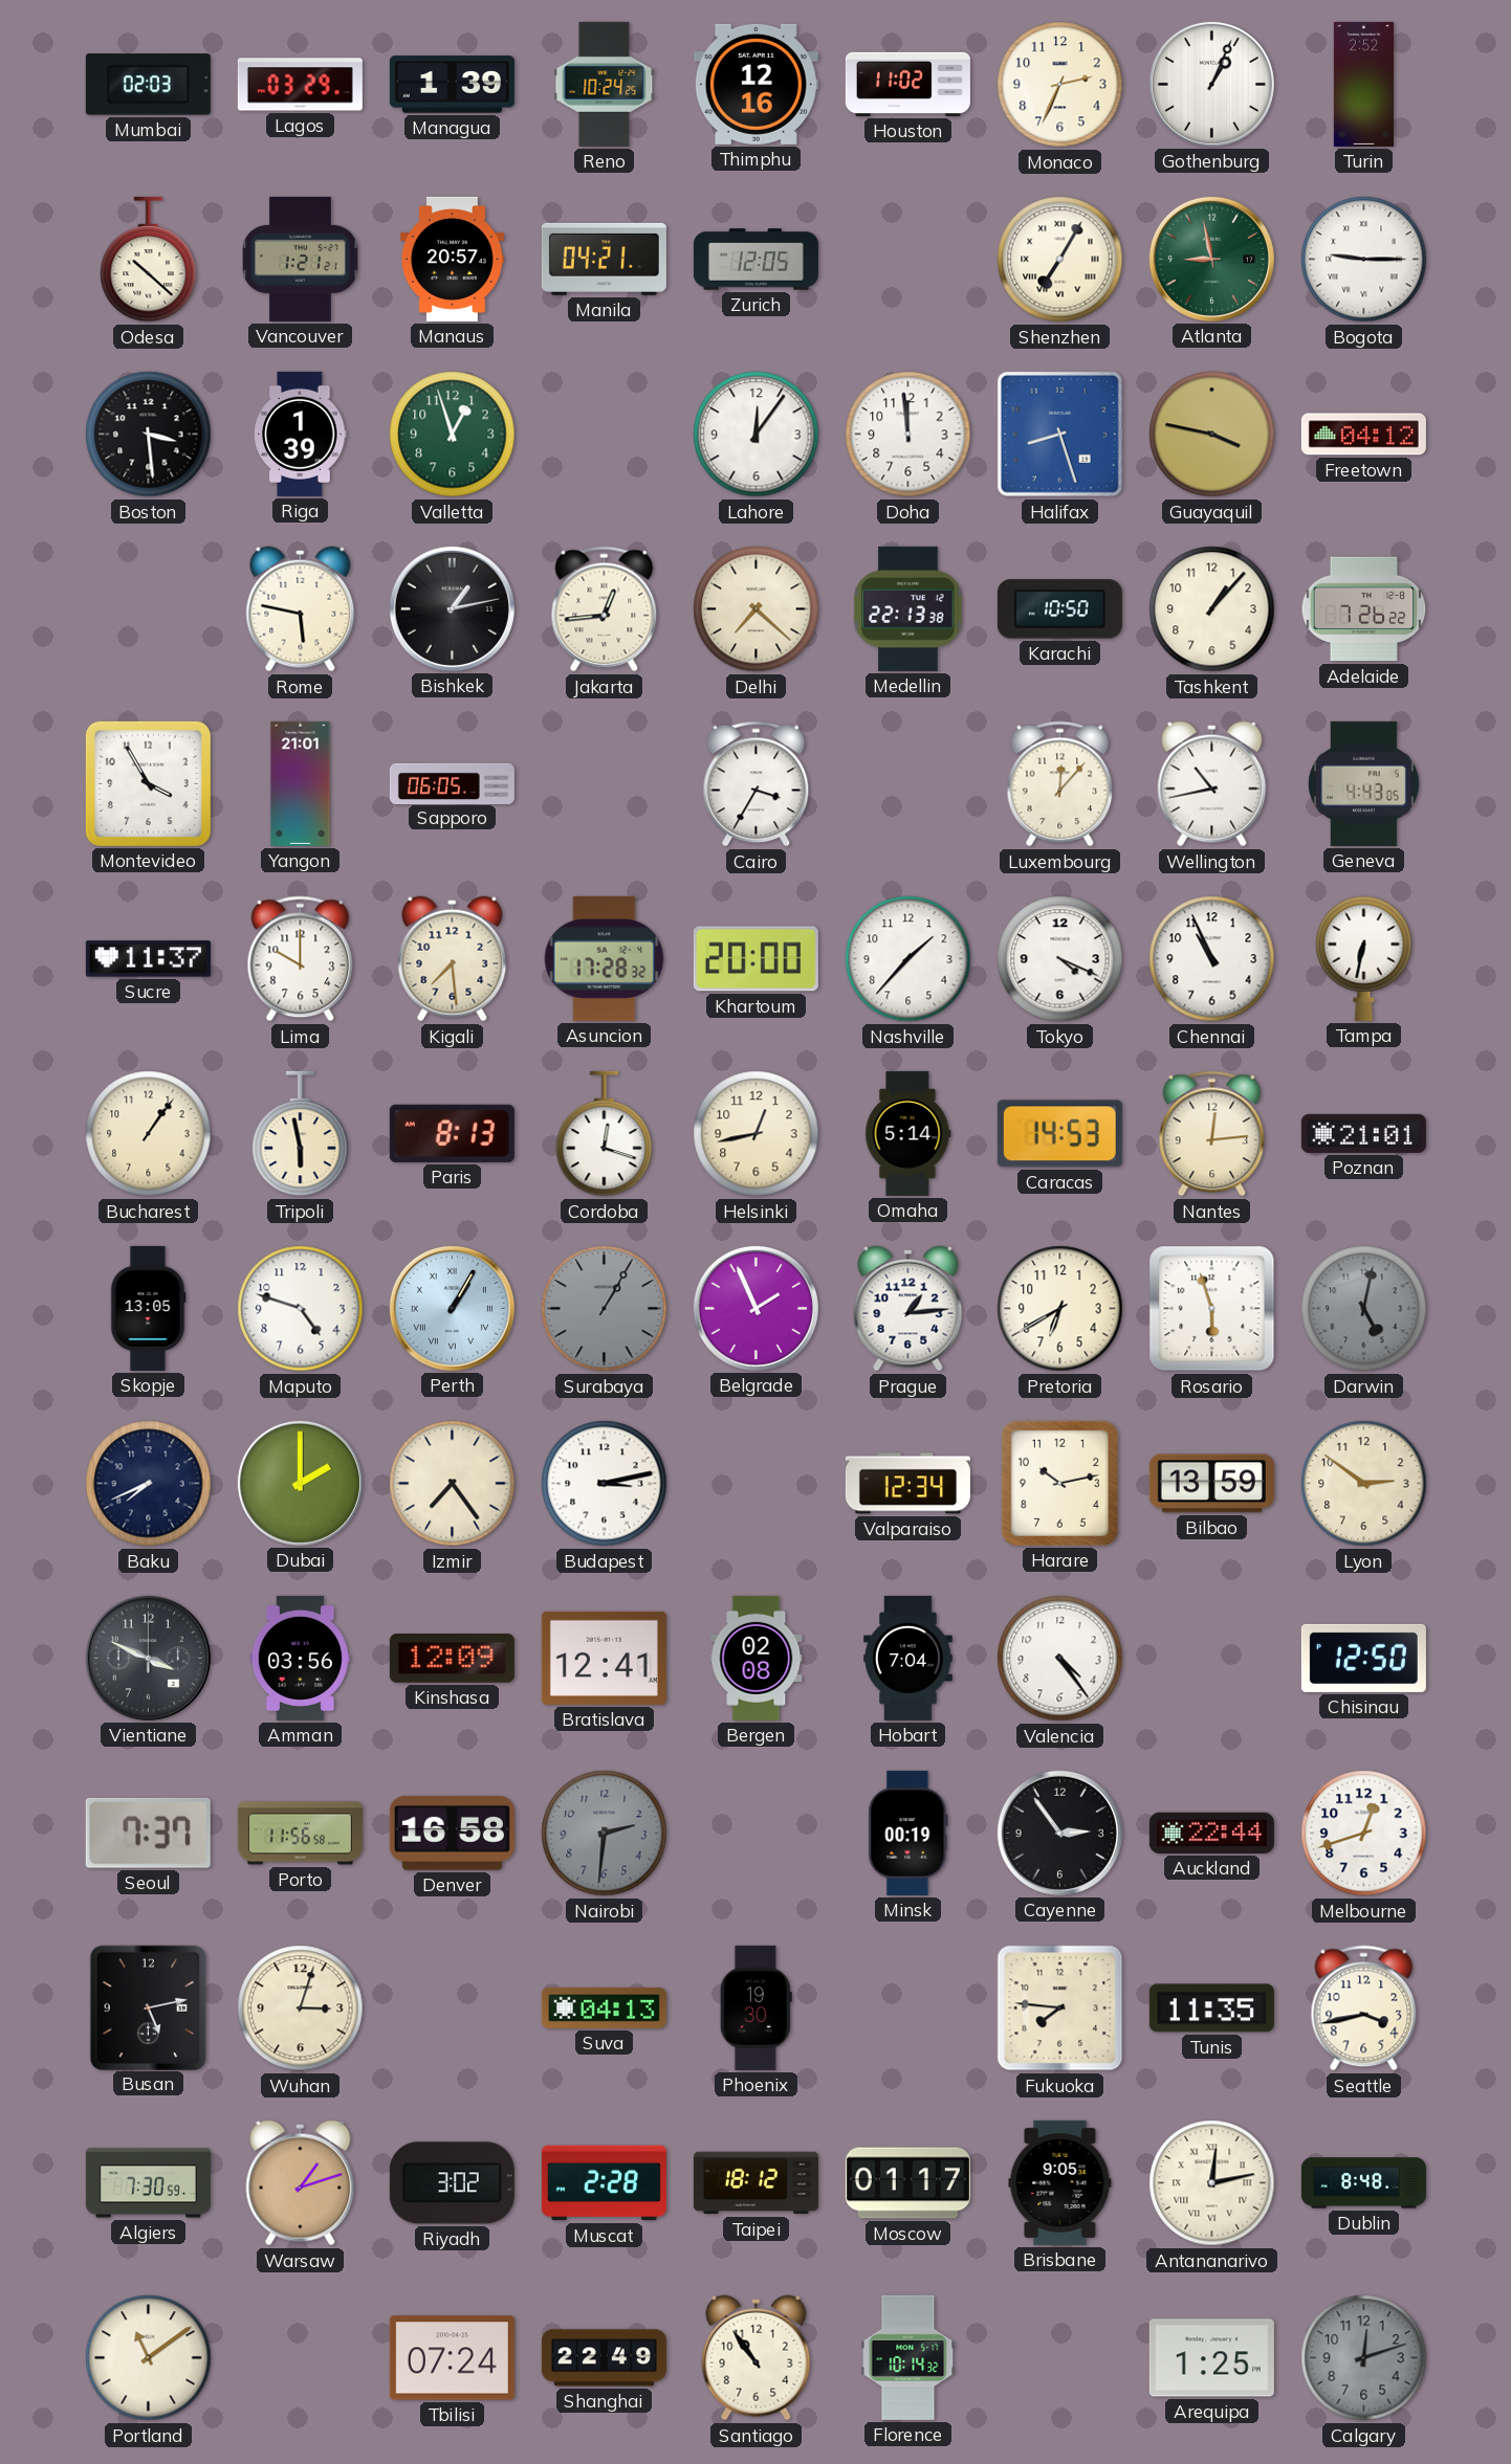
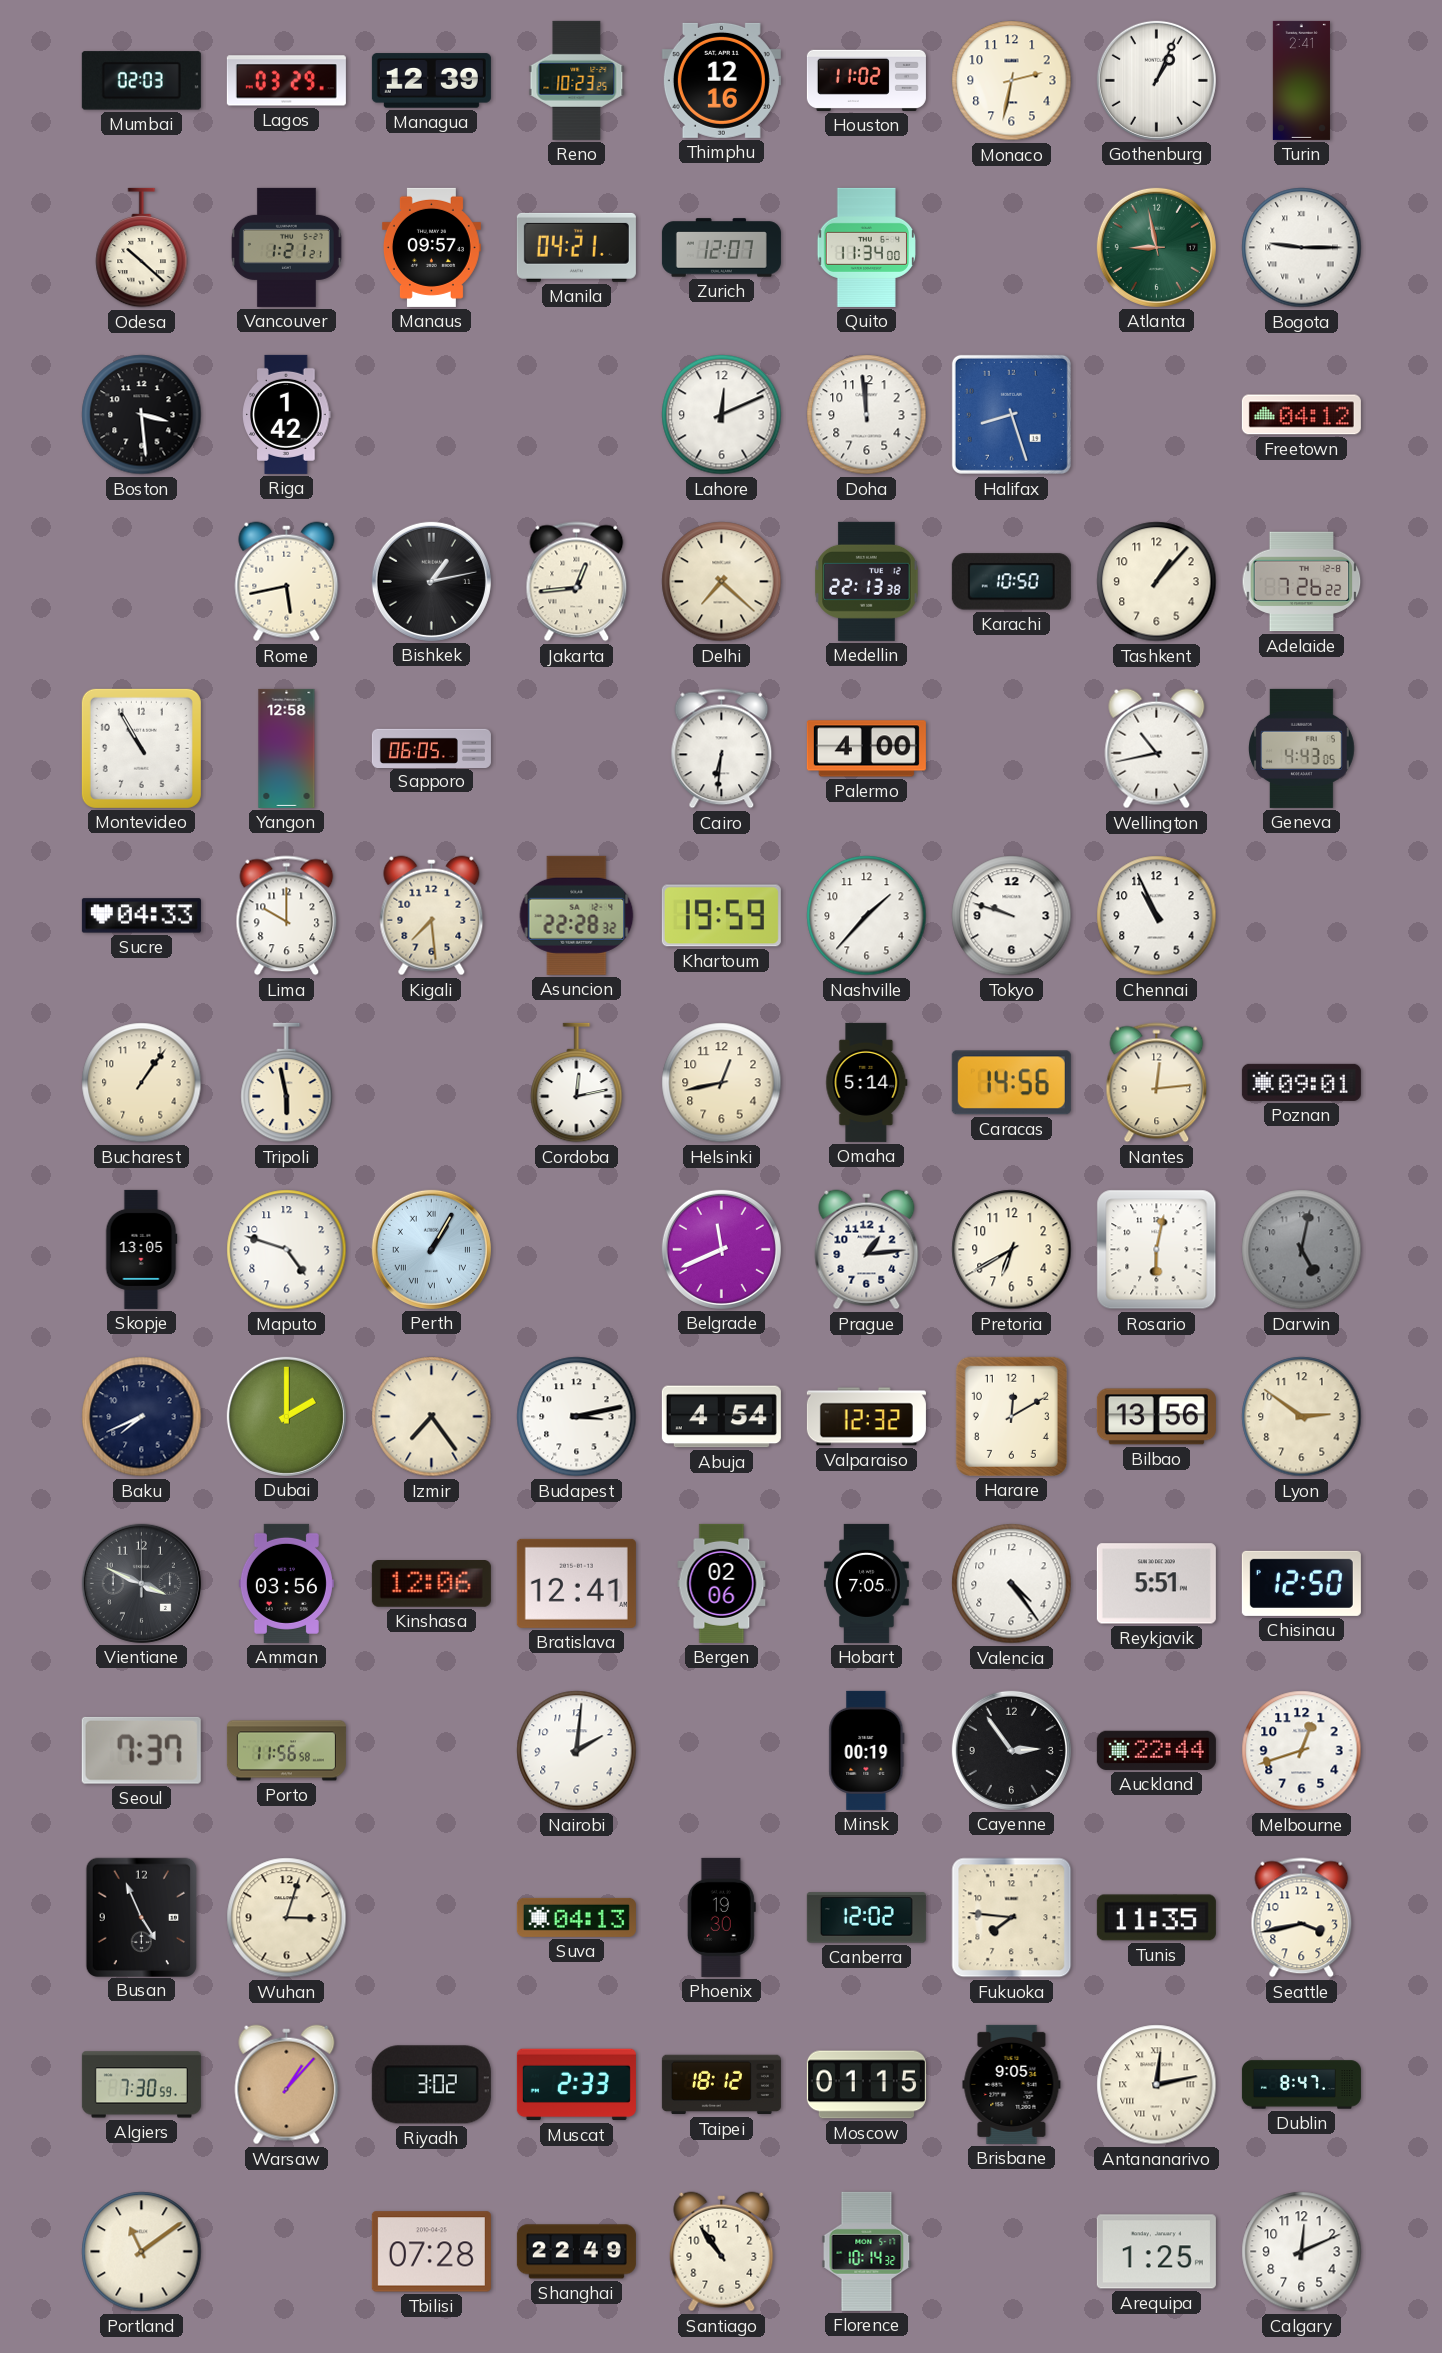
Managua: 1:39 -> 12:39
Reno: 10:24 -> 10:23
Monaco: 2:34 -> 2:32
Turin: 2:52 -> 2:41
Manaus: 20:57 -> 09:57
Zurich: 12:05 -> 12:07
Quito: none -> 11:34
Shenzhen: 7:05 -> none
Riga: 1:39 -> 1:42
Valletta: 12:57 -> none
Lahore: 12:06 -> 12:11
Guayaquil: 3:47 -> none
Rome: 5:47 -> 5:43
Montevideo: 3:55 -> 10:55
Yangon: 21:01 -> 12:58
Cairo: 3:35 -> 6:31
Palermo: none -> 4:00
Luxembourg: 12:07 -> none
Sucre: 11:37 -> 04:33
Asuncion: 17:28 -> 22:28
Khartoum: 20:00 -> 19:59
Tokyo: 4:19 -> 9:48
Tampa: 6:32 -> none
Paris: 8:13 -> none
Cordoba: 12:18 -> 12:13
Caracas: 14:53 -> 14:56
Poznan: 21:01 -> 09:01
Surabaya: 1:05 -> none
Belgrade: 1:56 -> 11:41
Rosario: 5:57 -> 6:02
Abuja: none -> 4:54
Valparaiso: 12:34 -> 12:32
Harare: 10:13 -> 12:10
Bilbao: 13:59 -> 13:56
Kinshasa: 12:09 -> 12:06
Bergen: 02:08 -> 02:06
Hobart: 7:04 -> 7:05
Reykjavik: none -> 5:51
Denver: 16:58 -> none
Nairobi: 2:31 -> 2:01
Nairobi dial: grey -> white
Busan: 5:13 -> 4:56
Canberra: none -> 12:02
Warsaw: 1:12 -> 1:07
Muscat: 2:28 -> 2:33
Moscow: 01:17 -> 01:15
Dublin: 8:48 -> 8:47
Tbilisi: 07:24 -> 07:28
Calgary: 12:12 -> 12:11
Calgary dial: grey -> white
